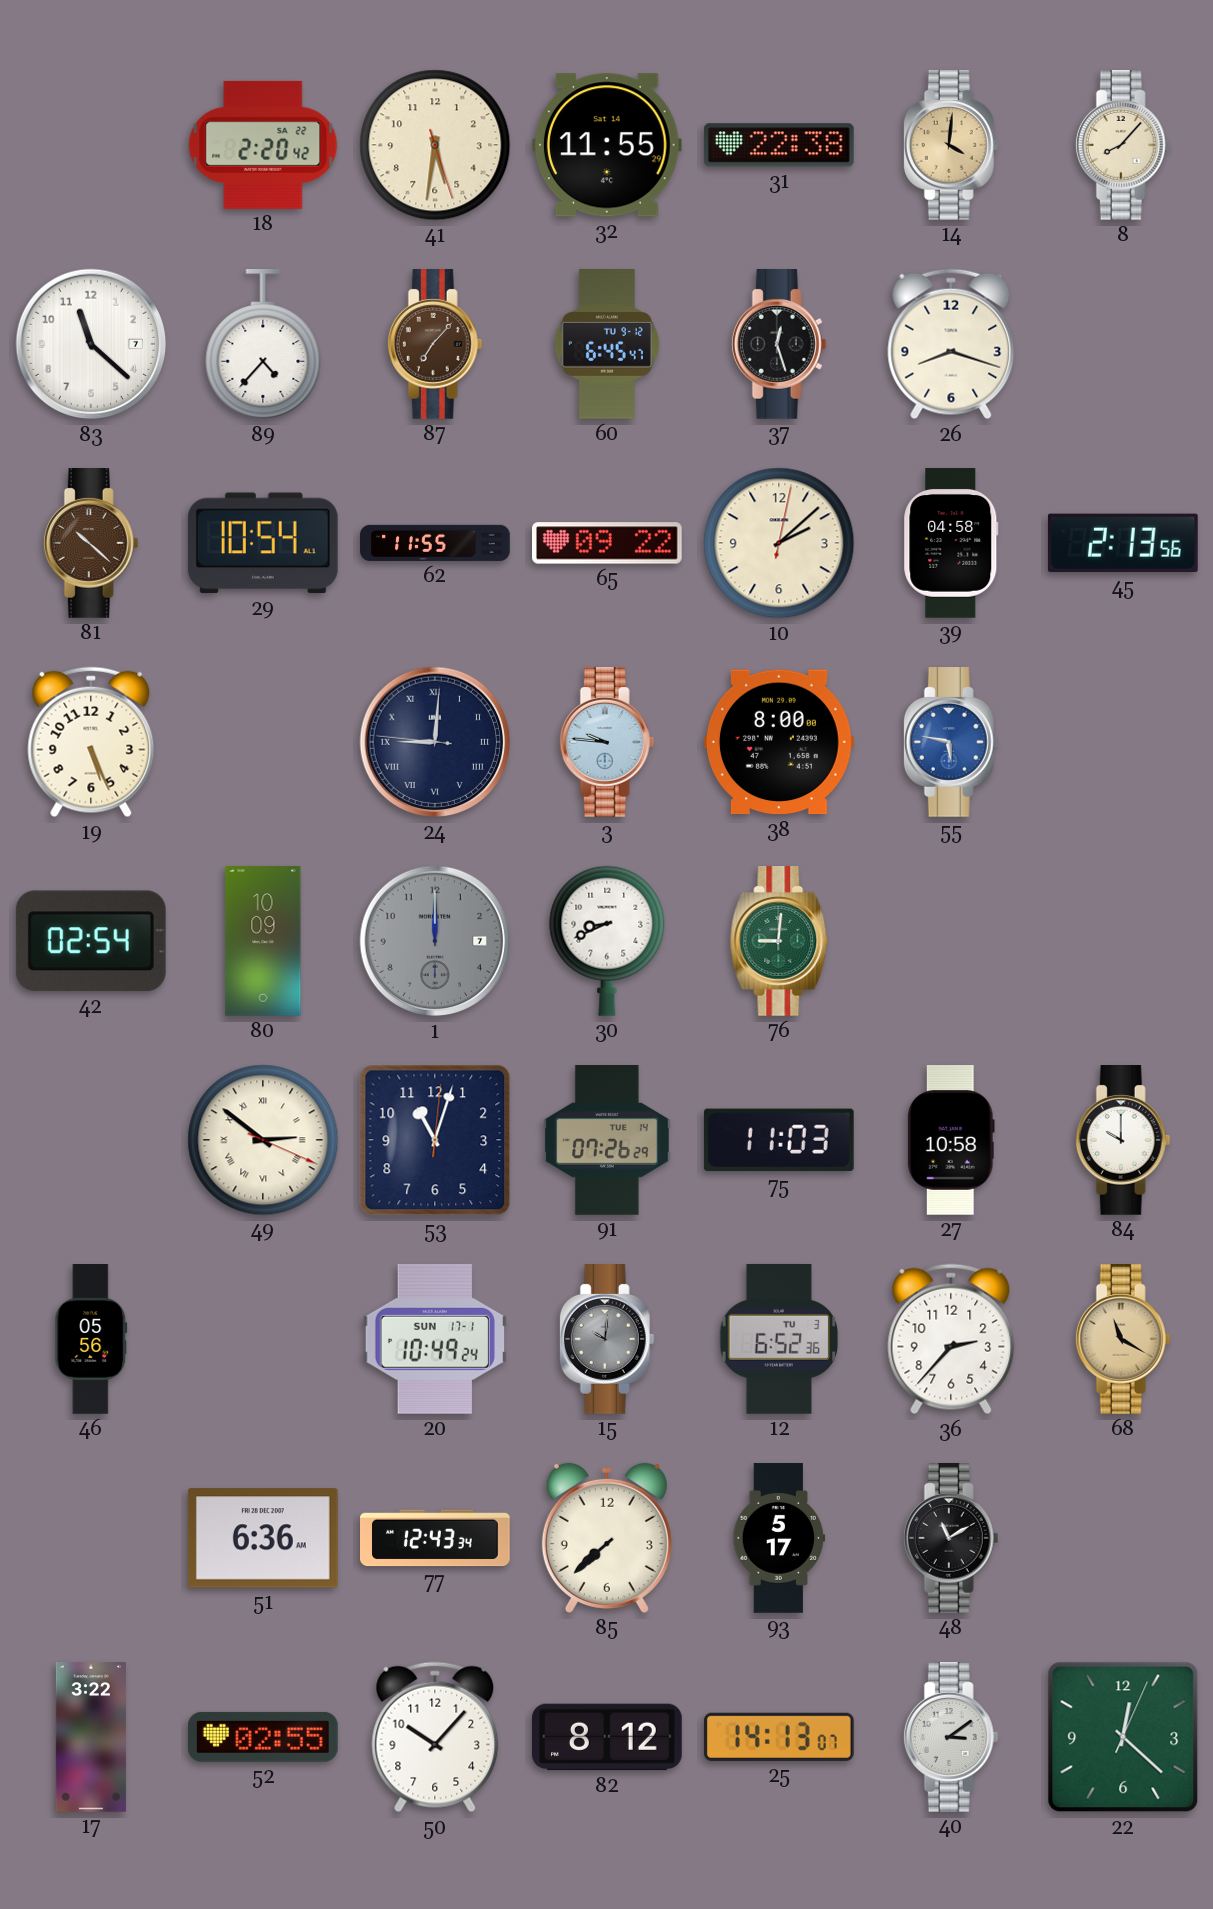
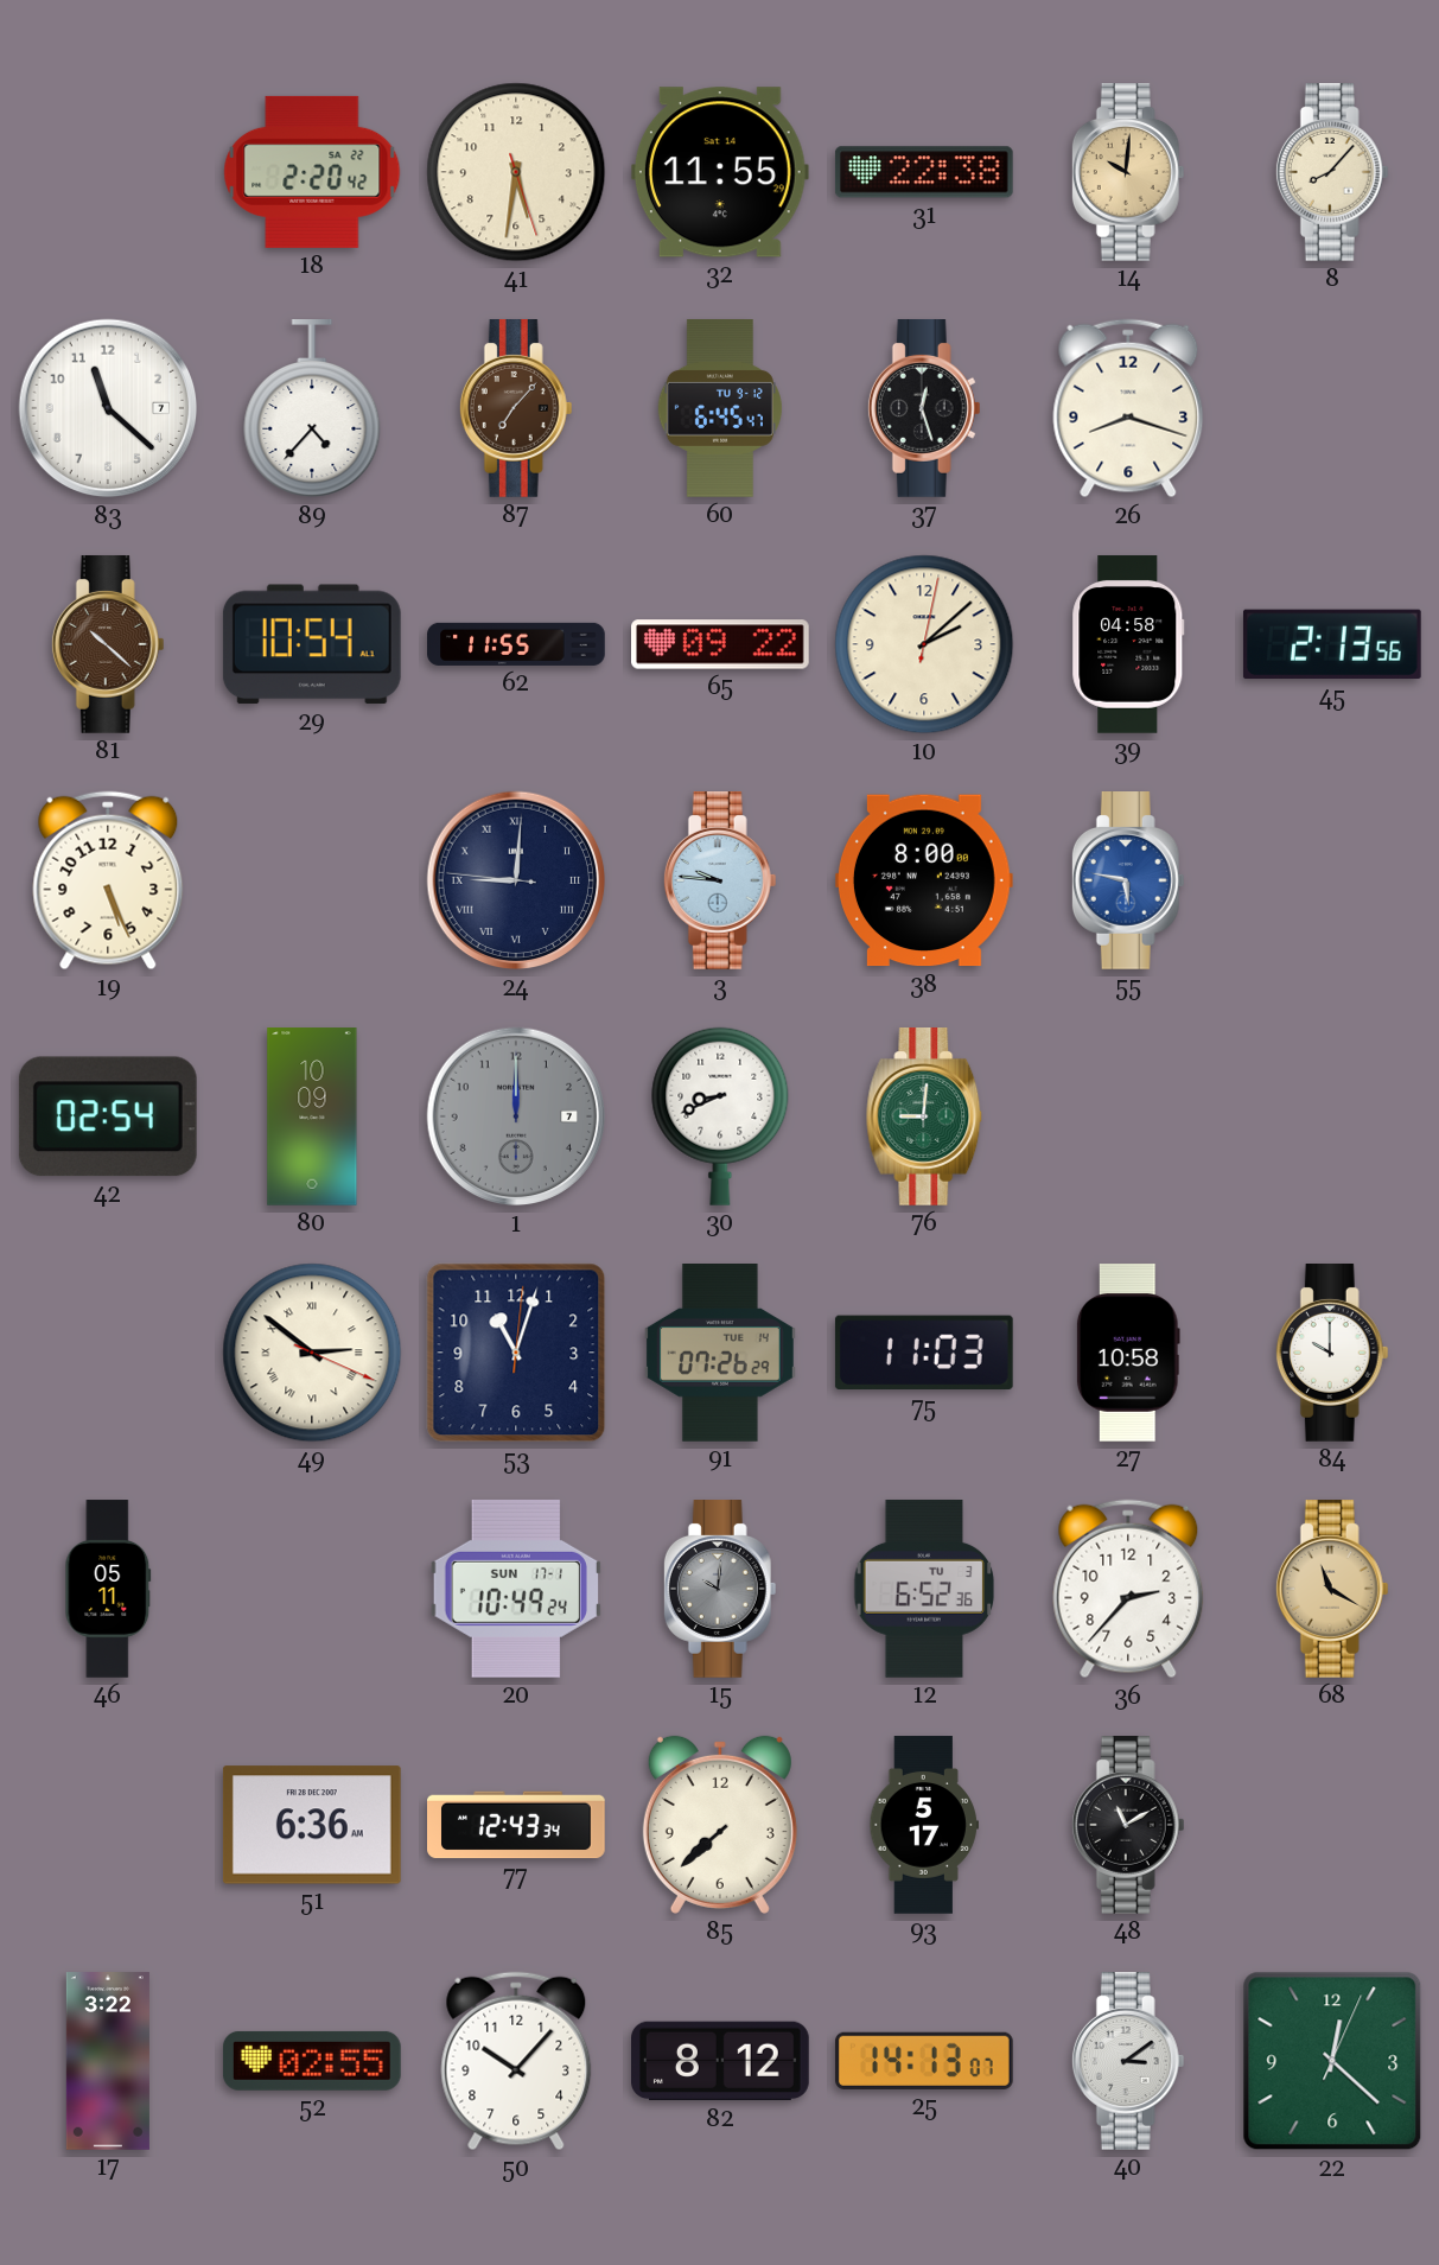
14: 4:01 -> 10:01
46: 05:56 -> 05:11
